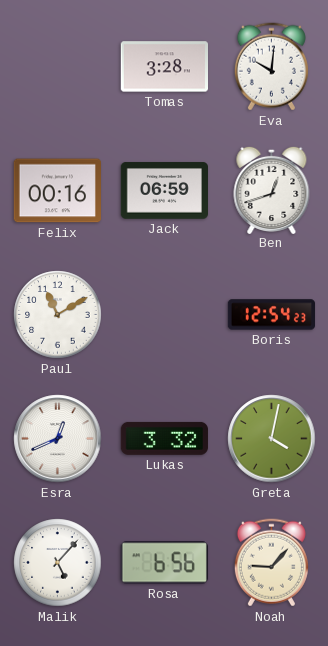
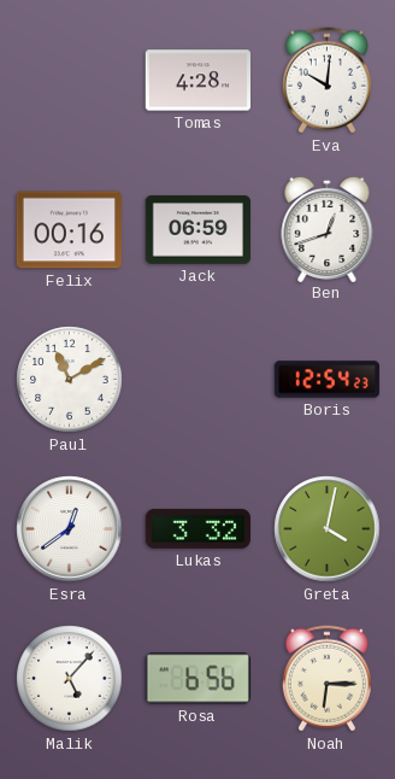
Tomas: 3:28 -> 4:28
Esra: 12:41 -> 12:39
Noah: 9:07 -> 6:15
